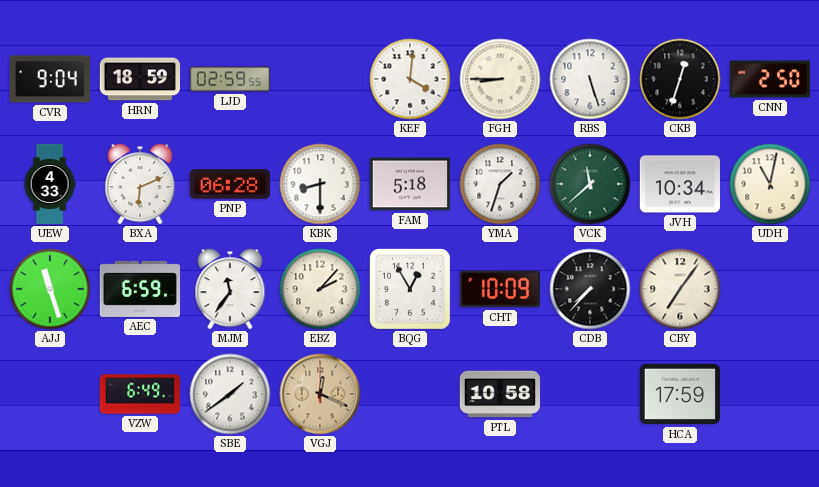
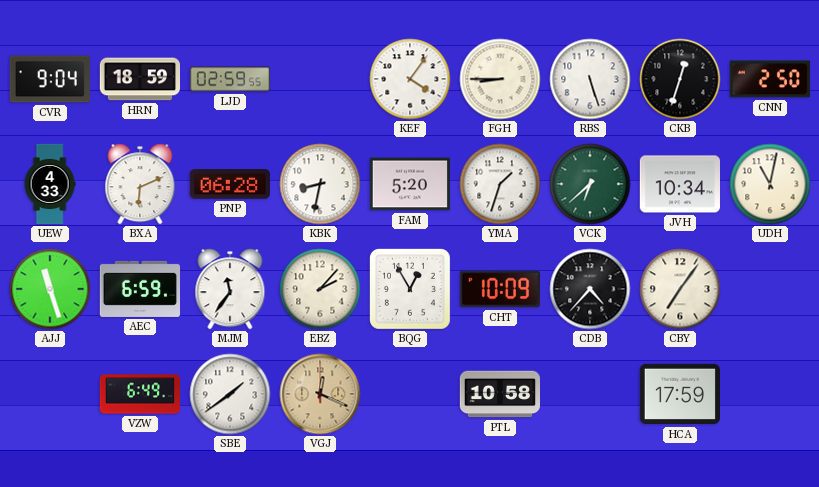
KEF: 4:01 -> 4:06
KBK: 8:30 -> 8:32
FAM: 5:18 -> 5:20
VCK: 11:38 -> 6:38
CDB: 7:37 -> 4:37
